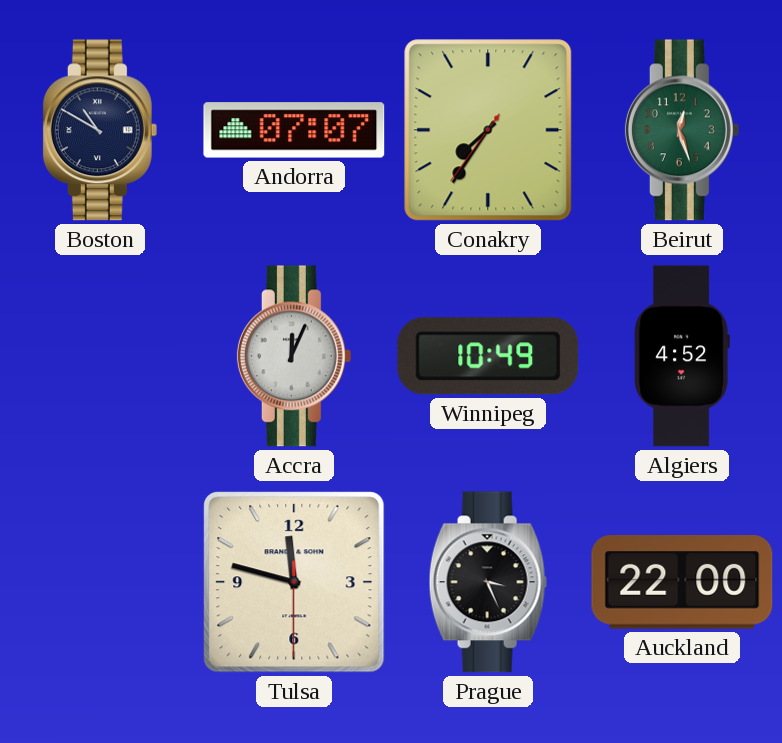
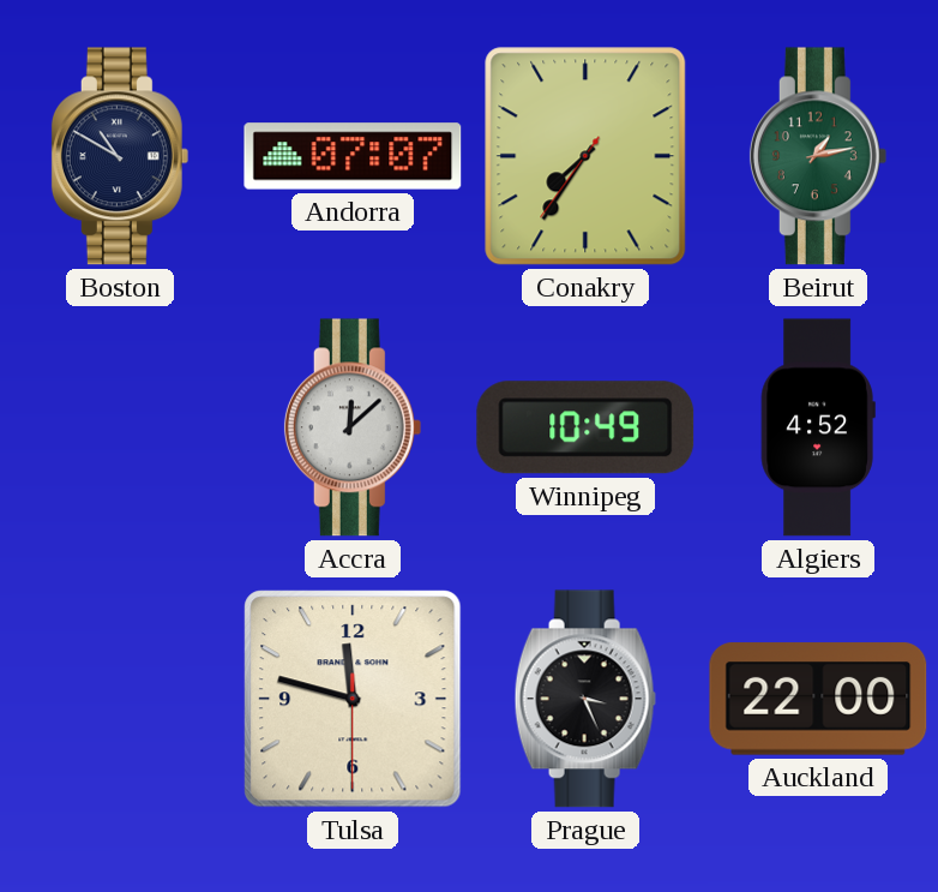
Beirut: 12:27 -> 1:13
Accra: 12:04 -> 12:08
